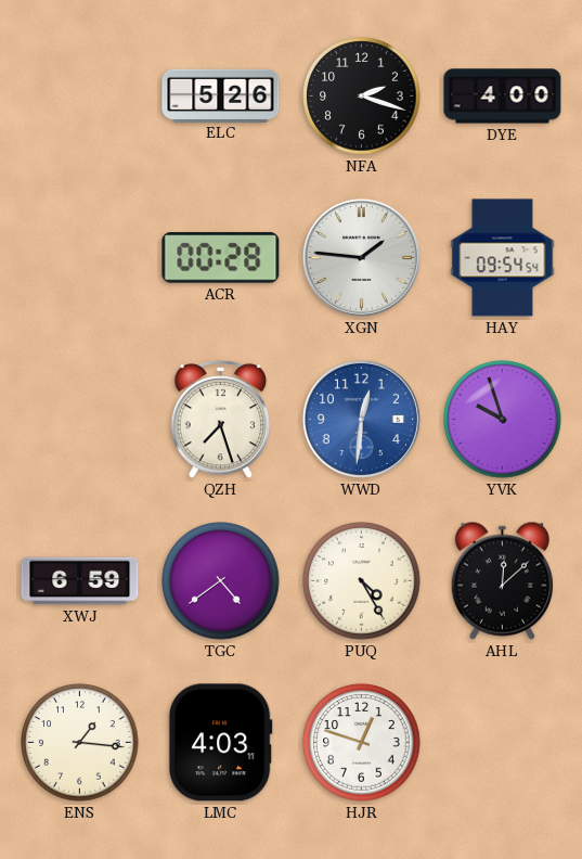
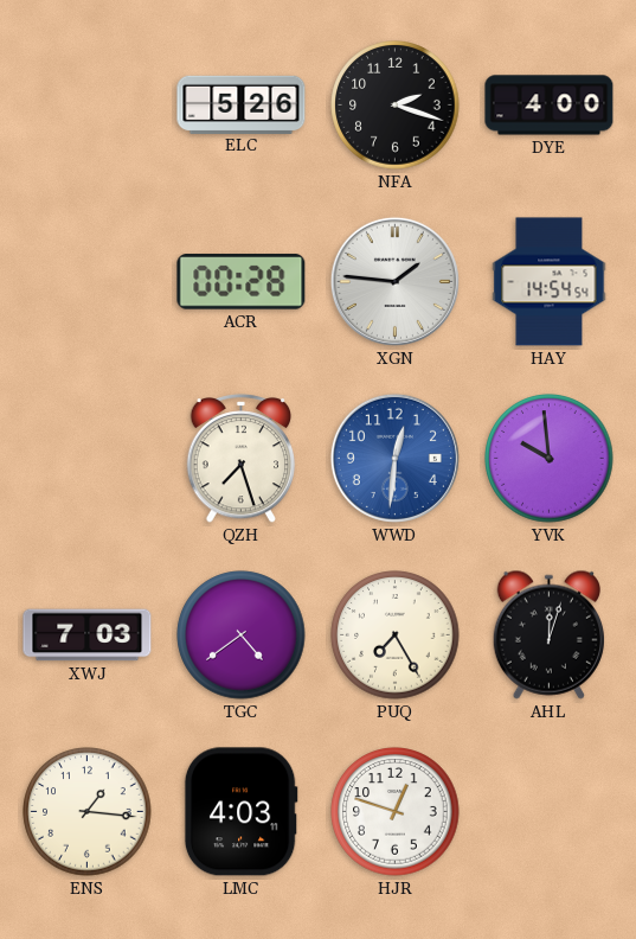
HAY: 09:54 -> 14:54
YVK: 9:57 -> 9:59
XWJ: 6:59 -> 7:03
PUQ: 4:25 -> 7:25
AHL: 12:08 -> 12:03
